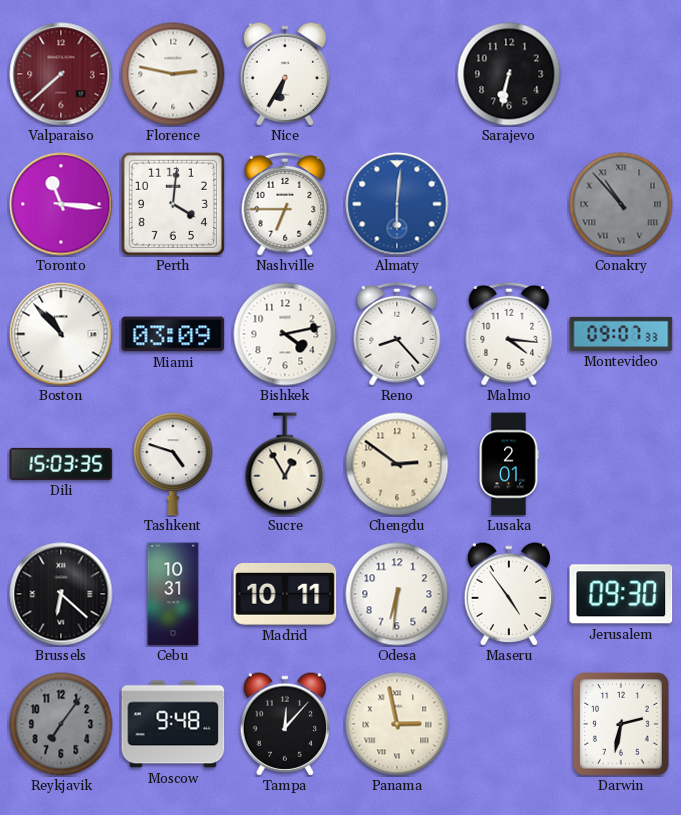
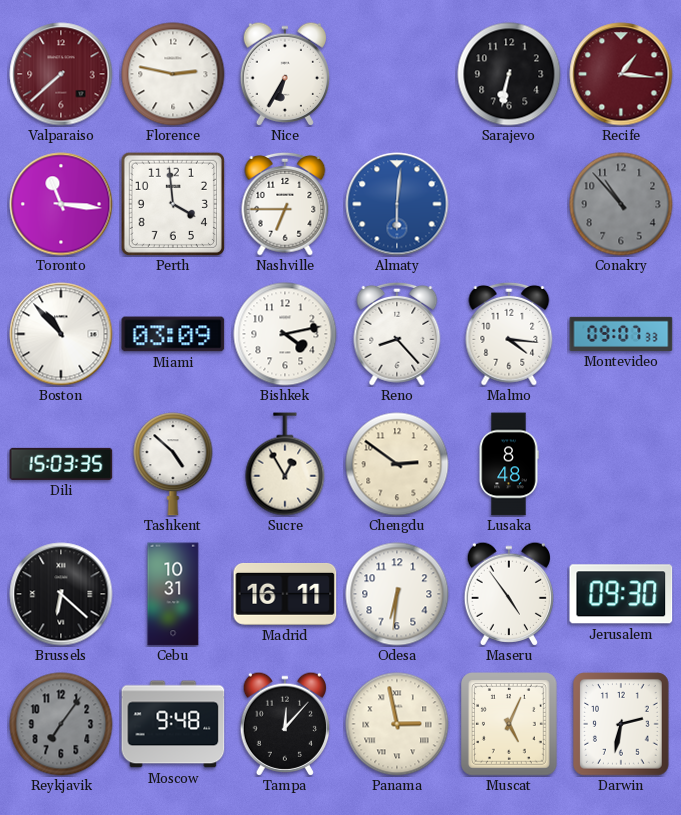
Recife: none -> 1:16
Perth: 4:01 -> 3:59
Conakry numerals: Roman -> Arabic
Tashkent: 4:48 -> 4:52
Lusaka: 2:01 -> 8:48
Madrid: 10:11 -> 16:11
Muscat: none -> 5:04
